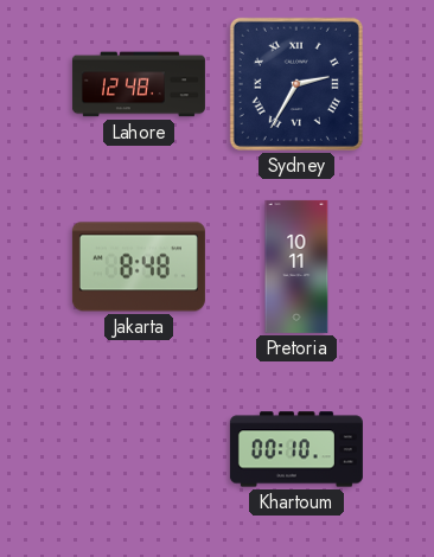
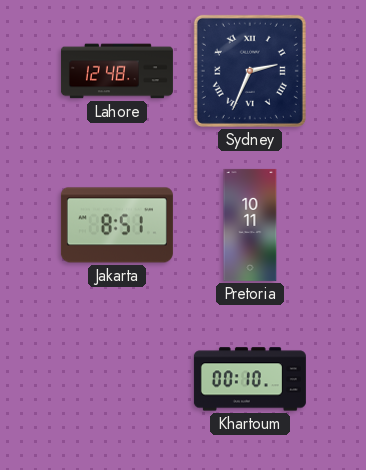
Sydney: 2:35 -> 2:34
Jakarta: 8:48 -> 8:51
